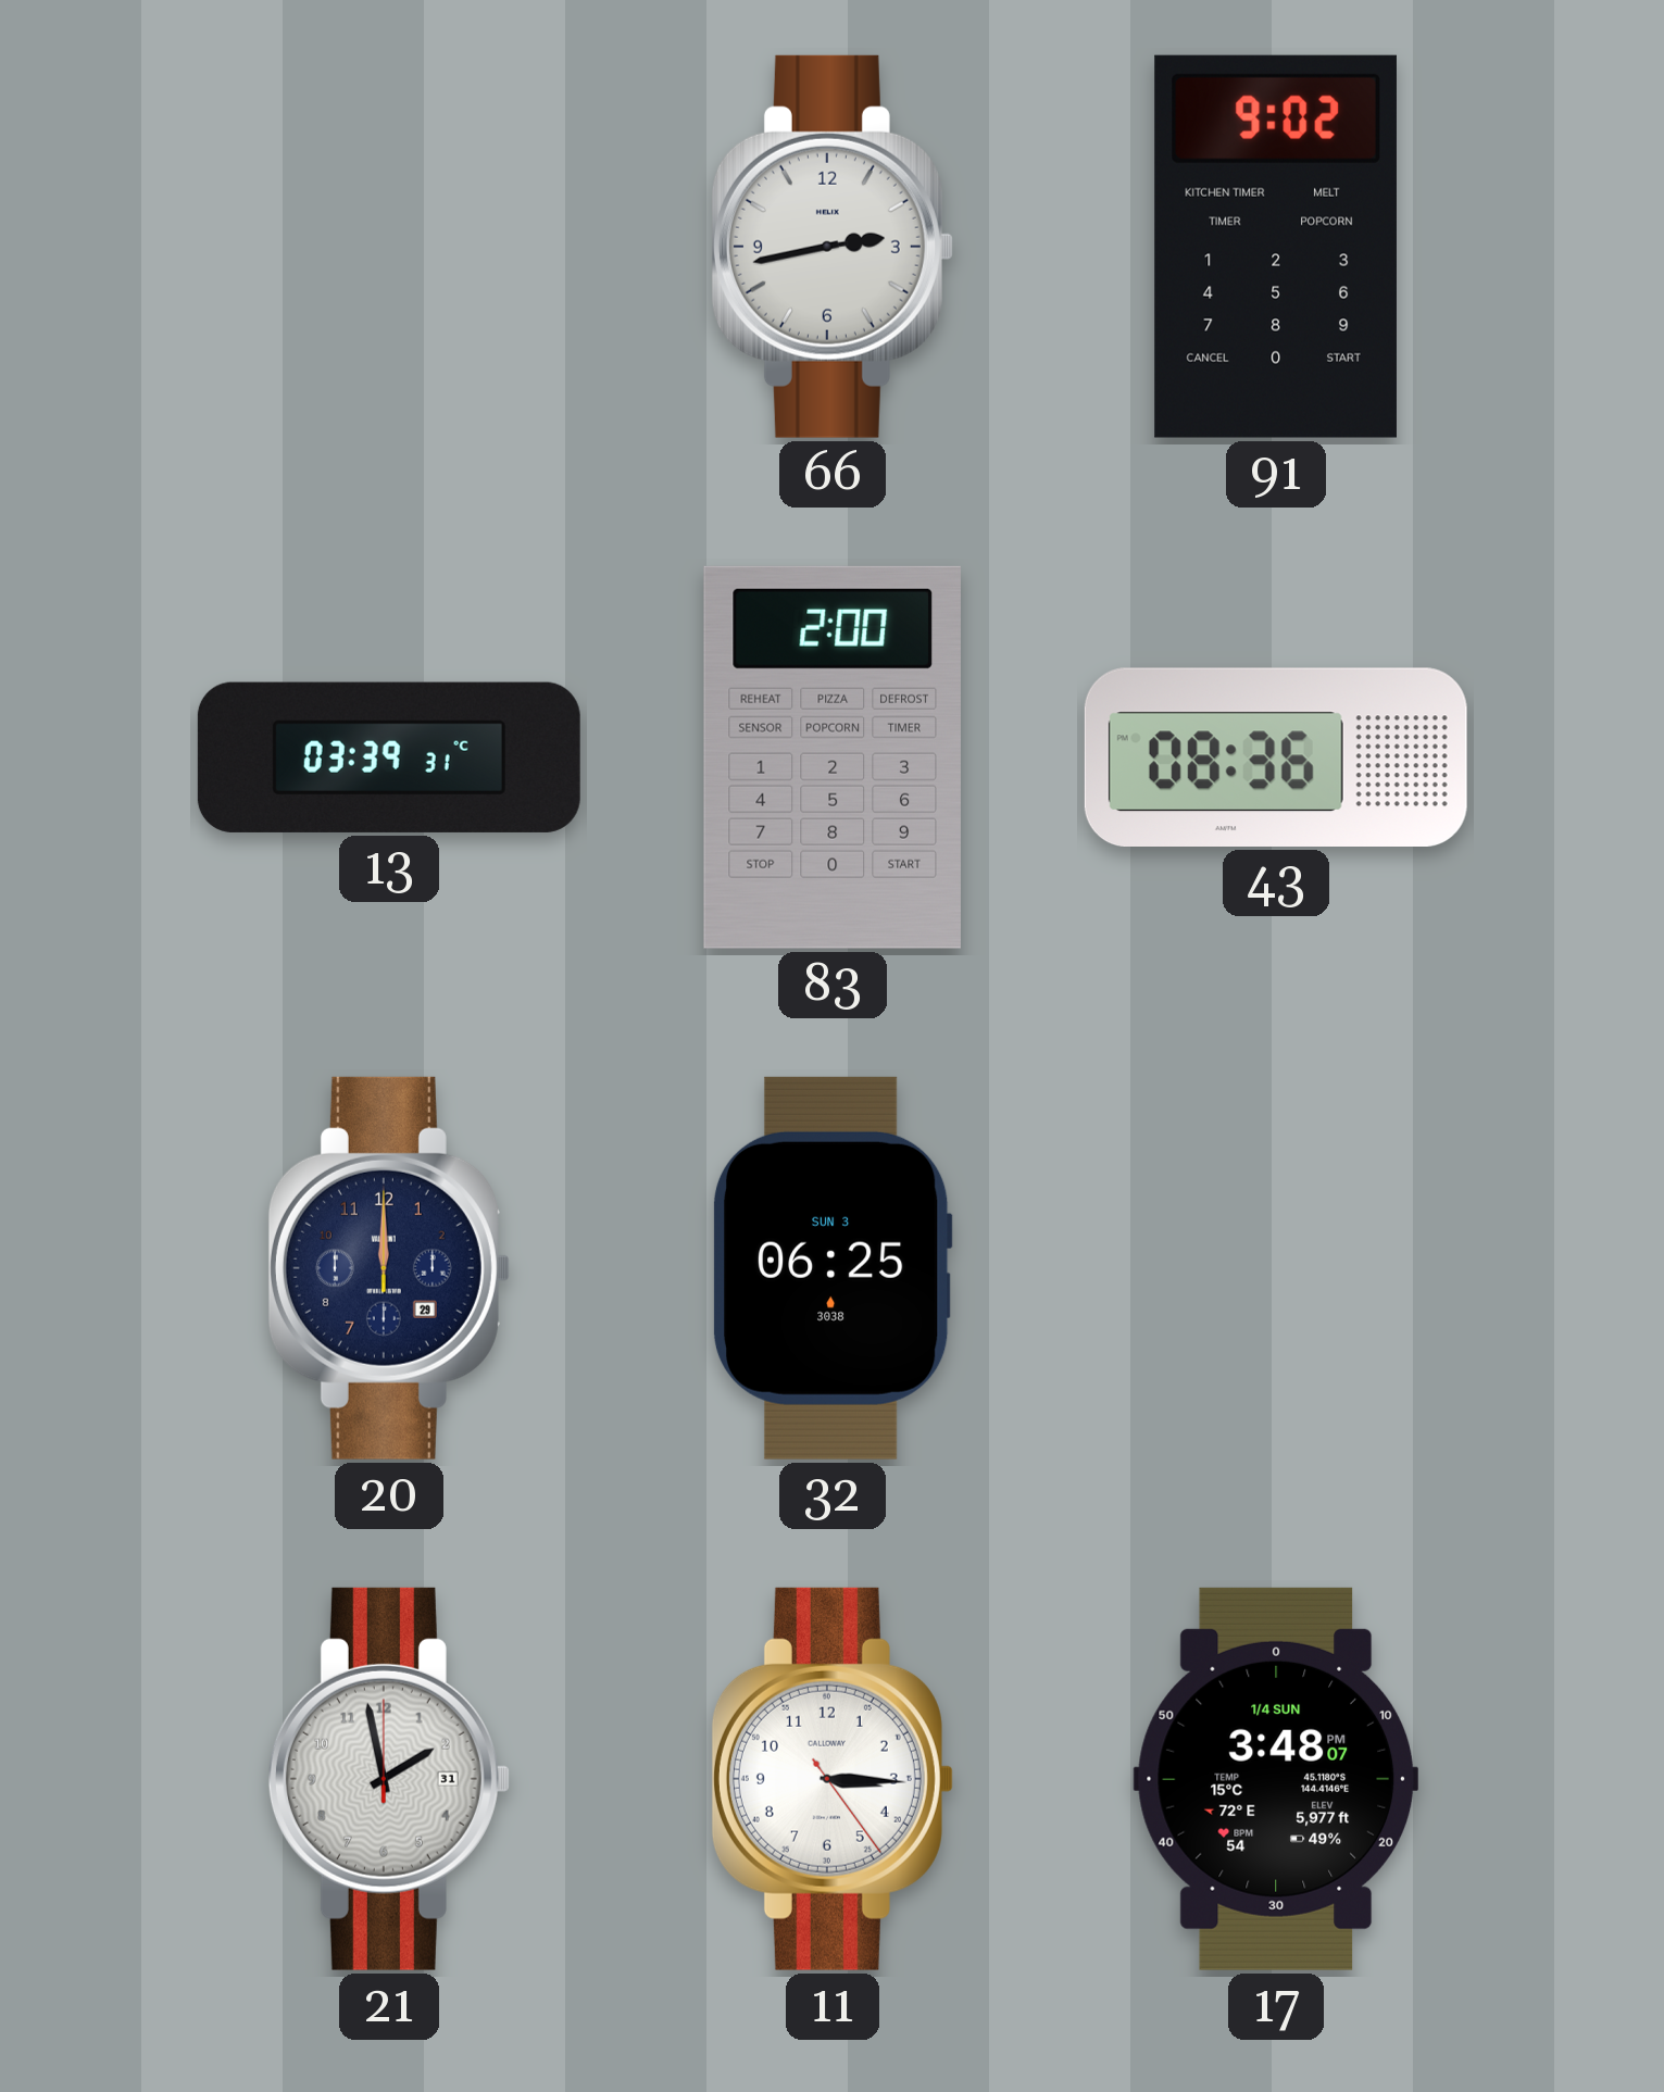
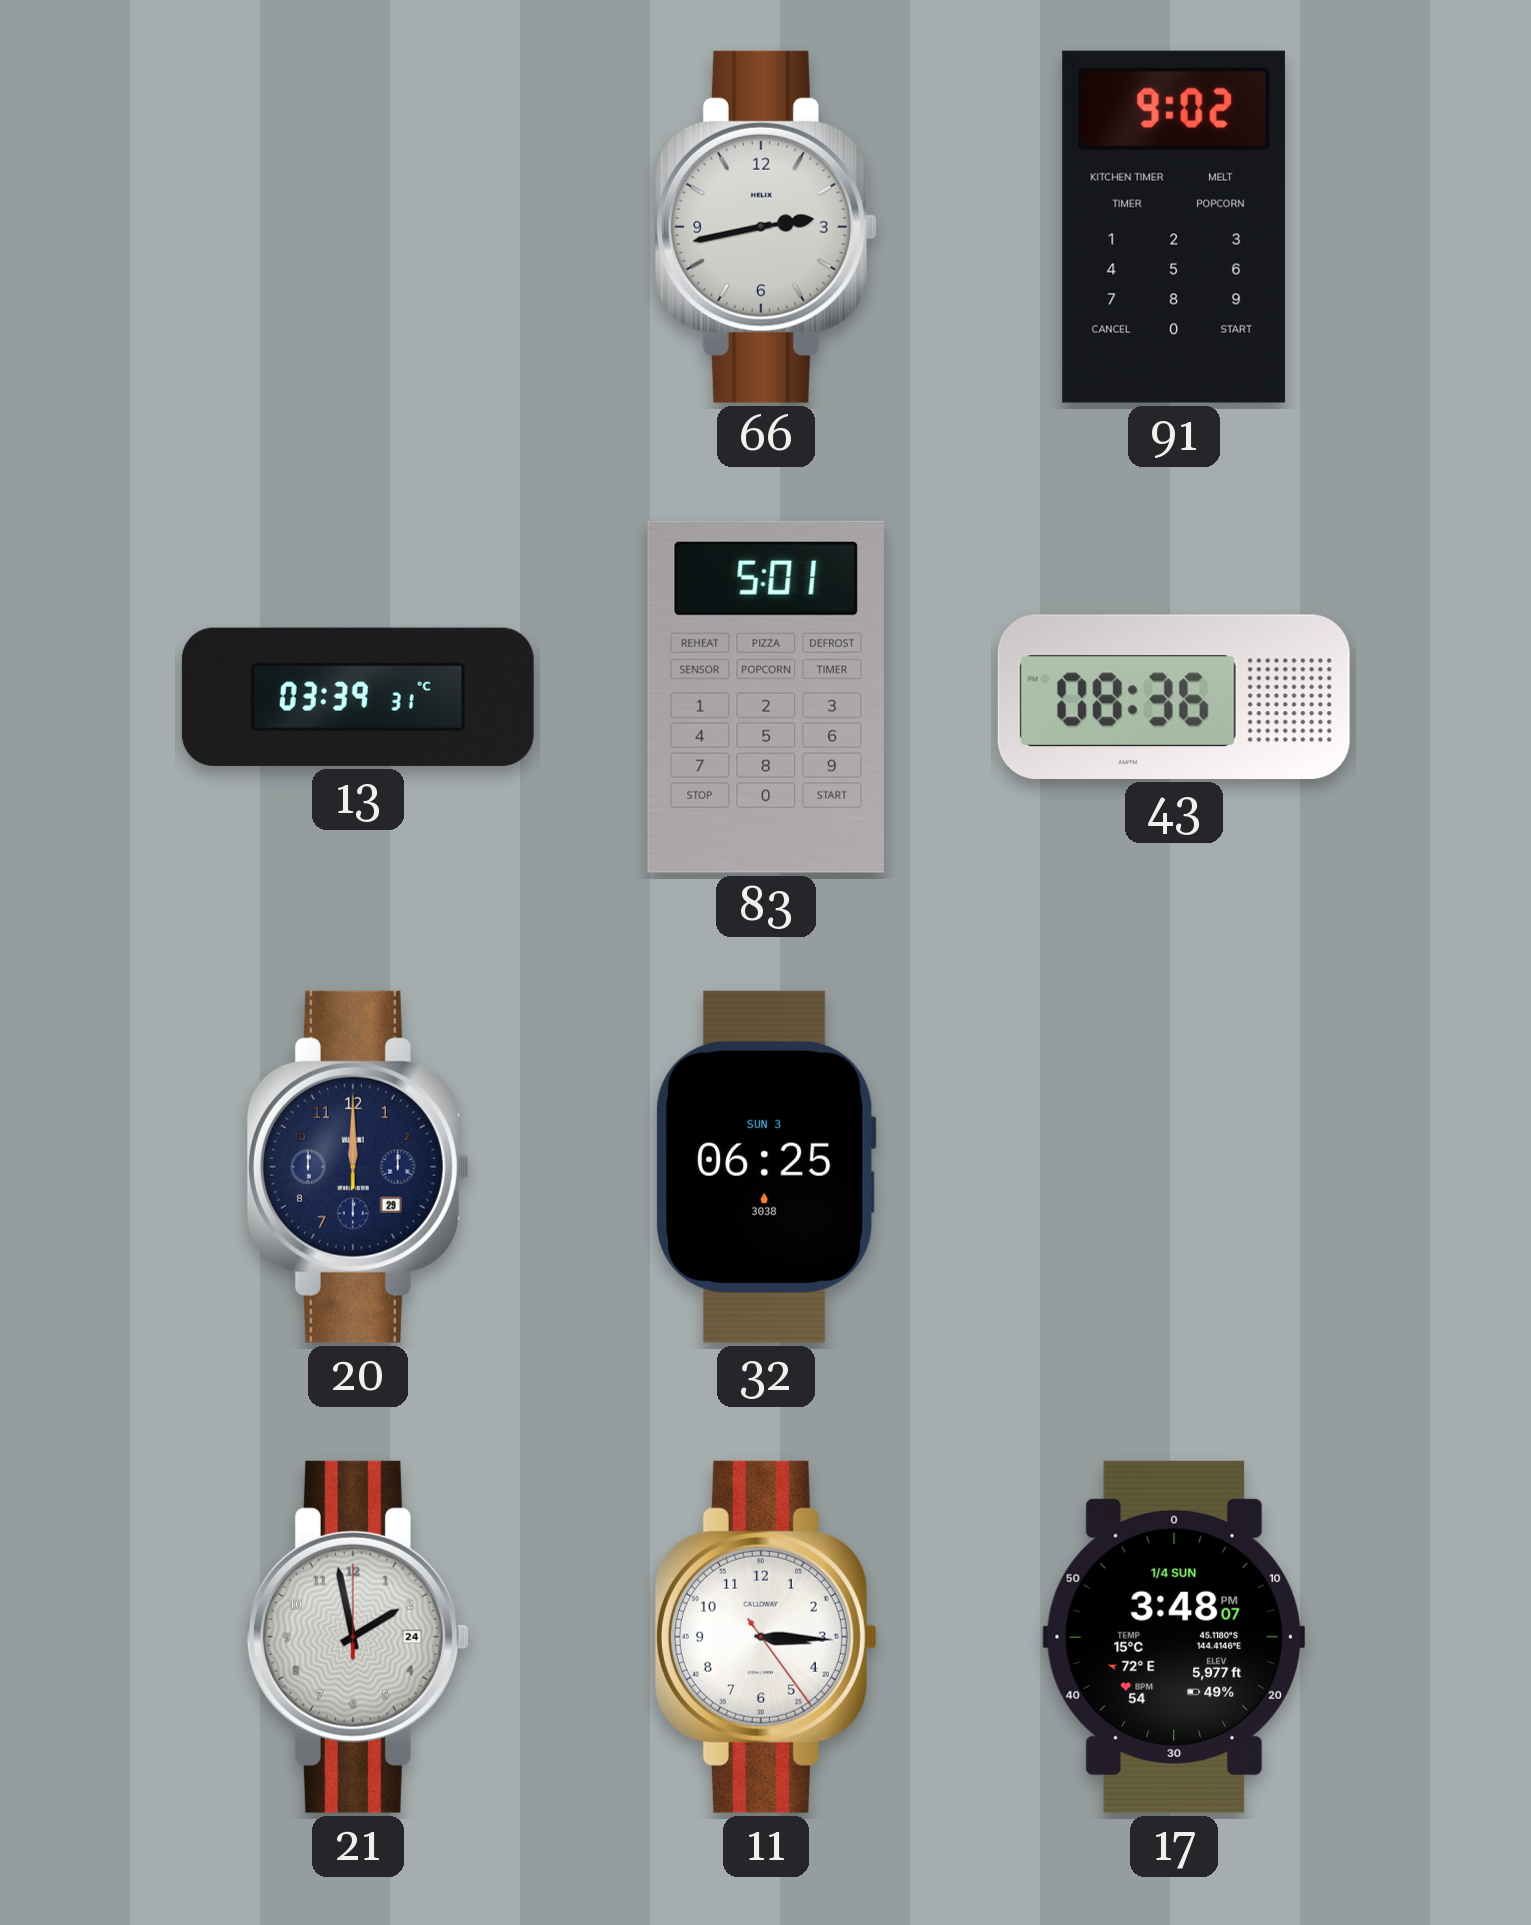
83: 2:00 -> 5:01
21 date: 31 -> 24
